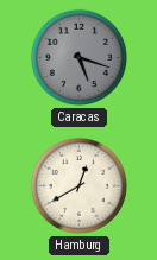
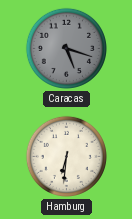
Hamburg: 12:40 -> 6:31
